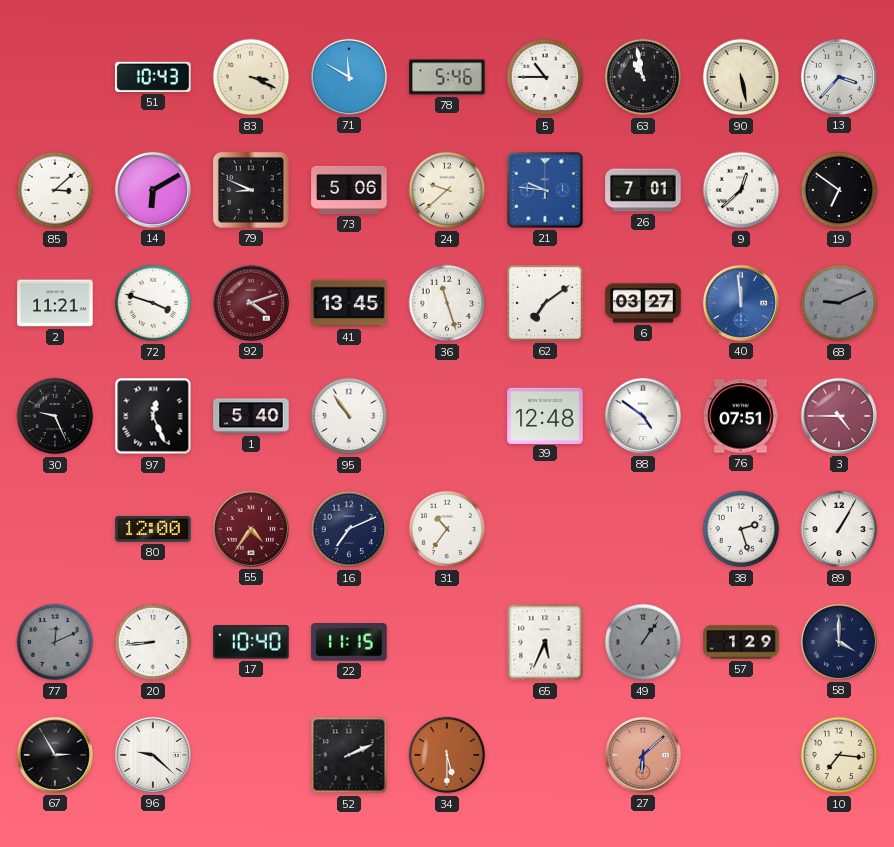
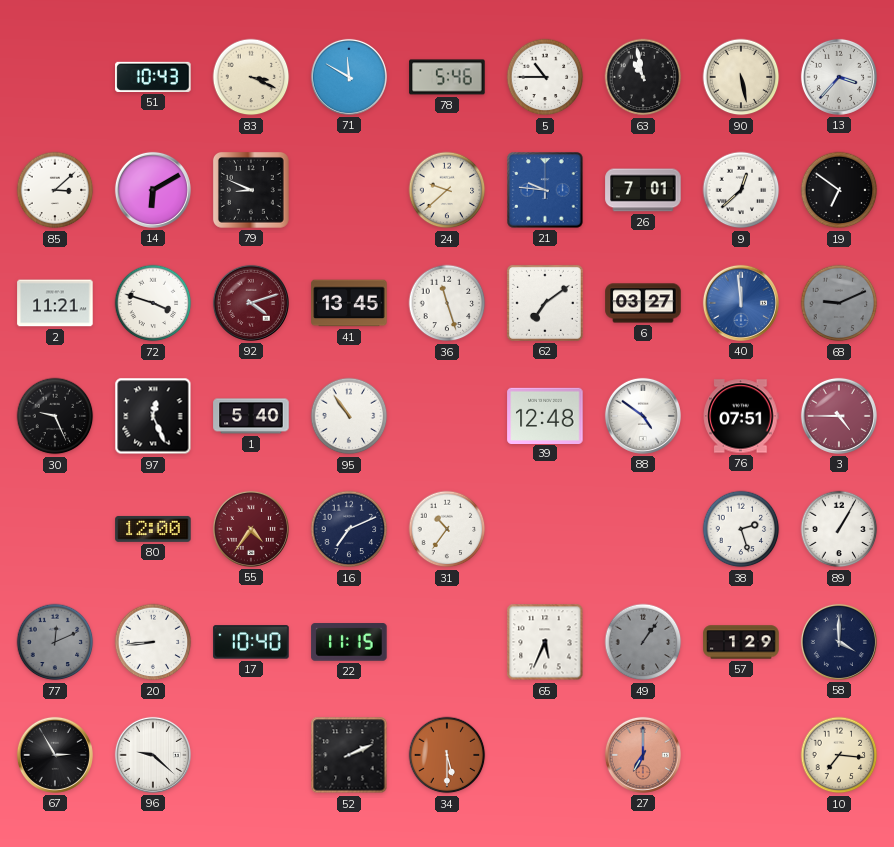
73: 5:06 -> none
27: 6:08 -> 7:00
